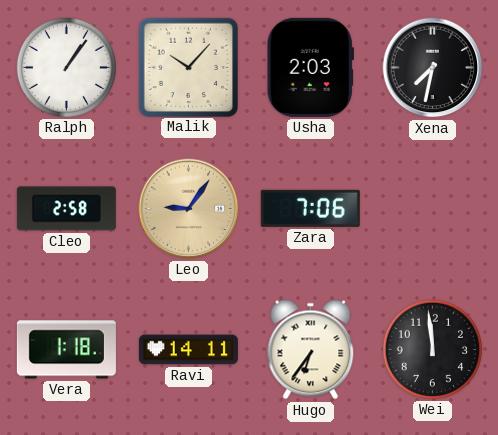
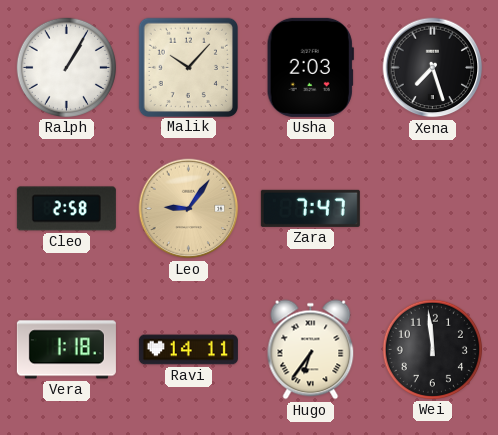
Ralph: 1:06 -> 1:05
Xena: 7:32 -> 7:27
Zara: 7:06 -> 7:47
